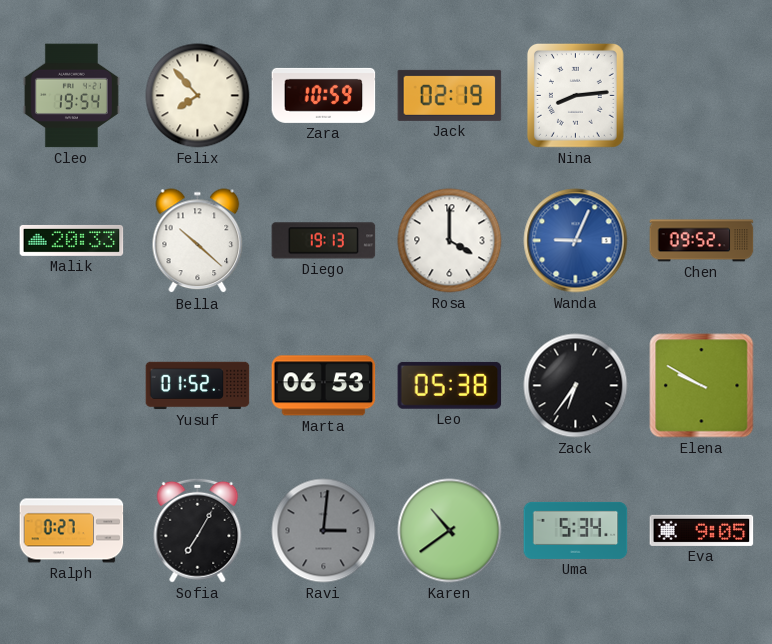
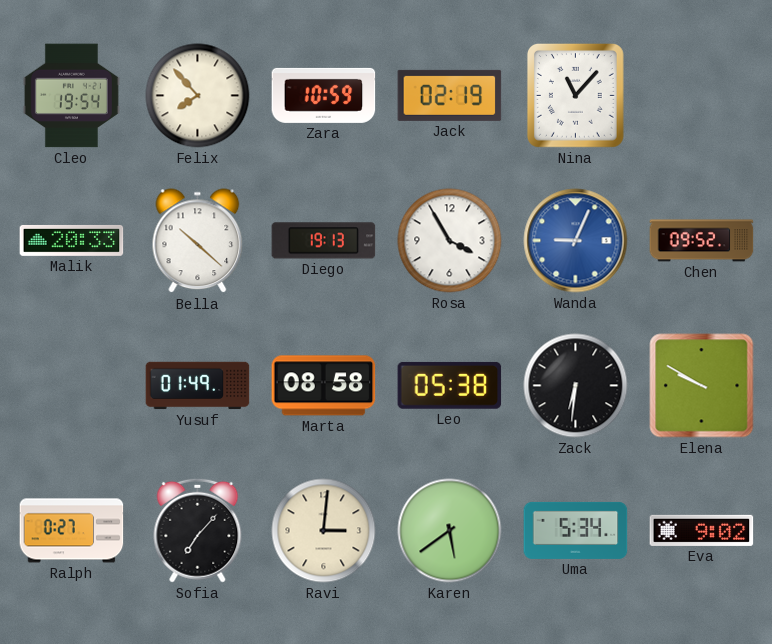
Nina: 8:14 -> 11:07
Rosa: 4:00 -> 3:55
Yusuf: 01:52 -> 01:49
Marta: 06:53 -> 08:58
Zack: 6:36 -> 6:31
Sofia: 7:05 -> 7:07
Ravi dial: grey -> cream
Karen: 10:39 -> 5:39
Eva: 9:05 -> 9:02
